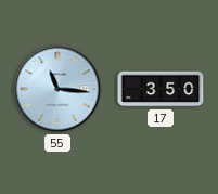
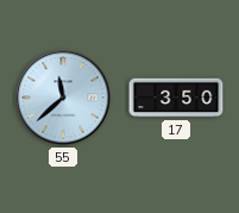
55: 11:16 -> 11:38
